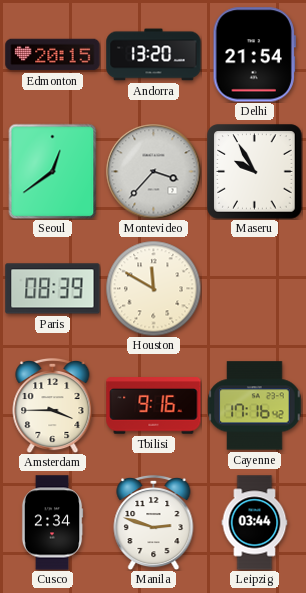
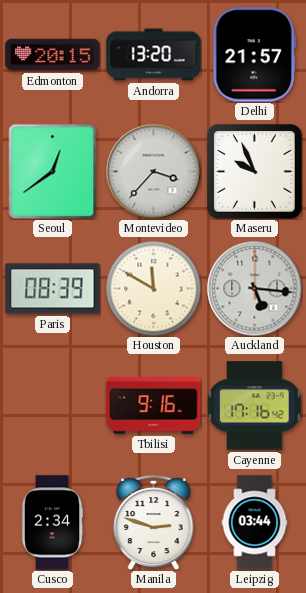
Delhi: 21:54 -> 21:57
Maseru: 9:55 -> 9:56
Auckland: none -> 5:16
Amsterdam: 3:45 -> none
